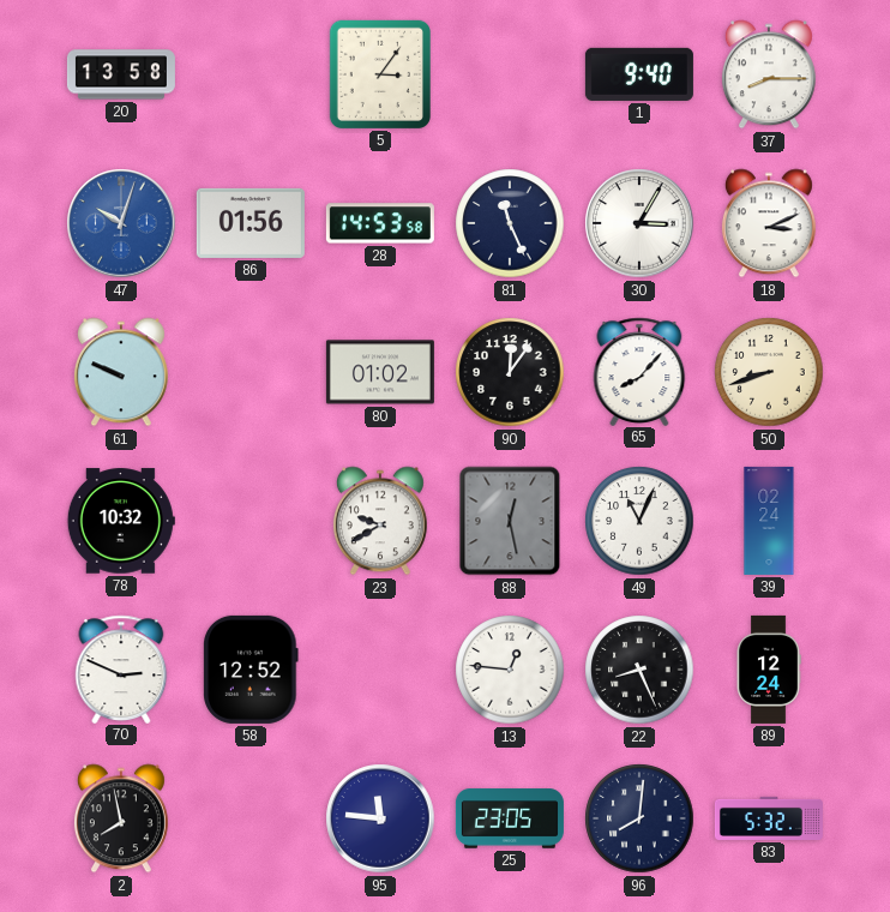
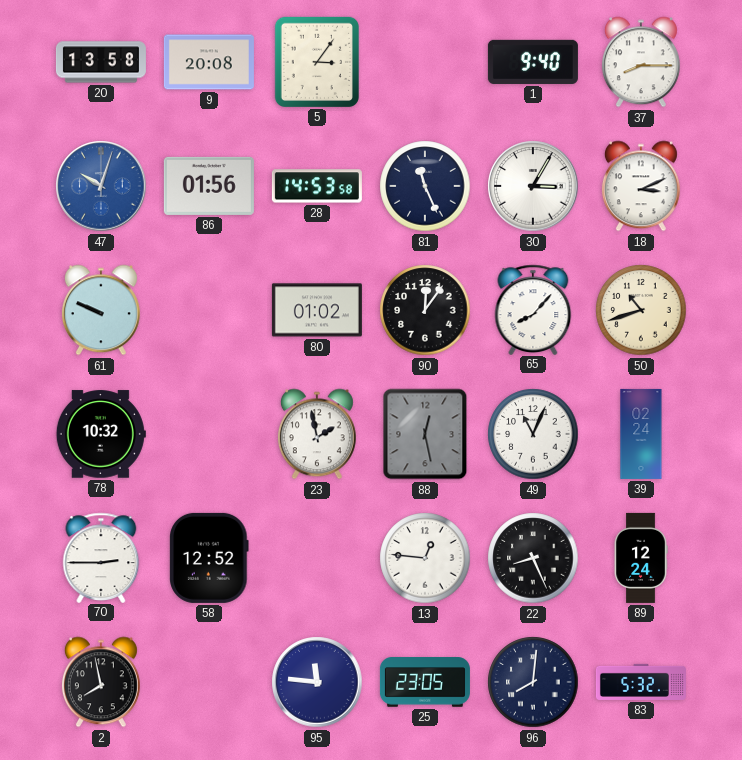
9: none -> 20:08
50: 8:42 -> 10:42
23: 9:40 -> 1:58
70: 2:49 -> 2:45
